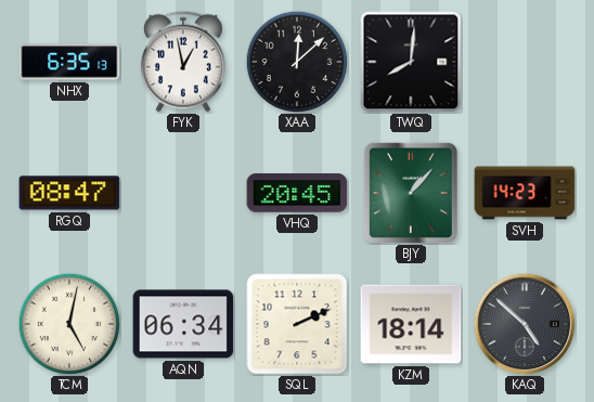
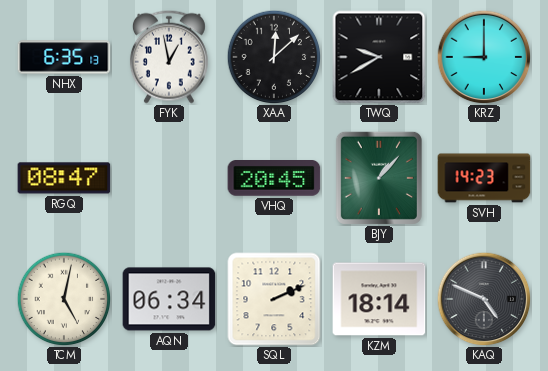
TWQ: 8:01 -> 9:40
KRZ: none -> 9:00
KAQ: 4:52 -> 4:49
